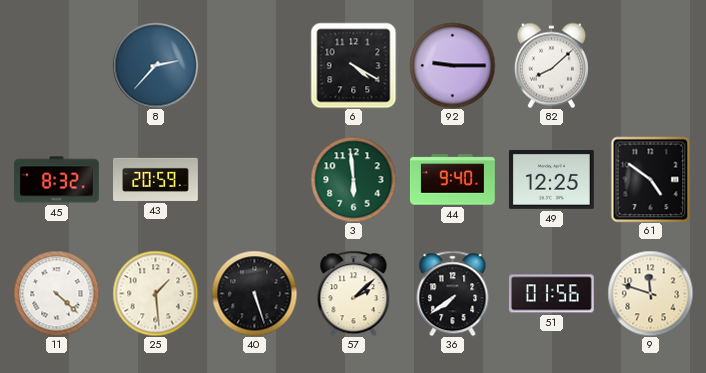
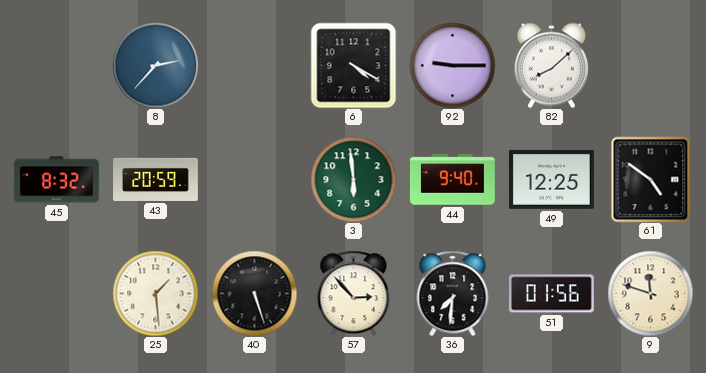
11: 4:22 -> none
57: 2:08 -> 2:53
36: 7:39 -> 7:31
